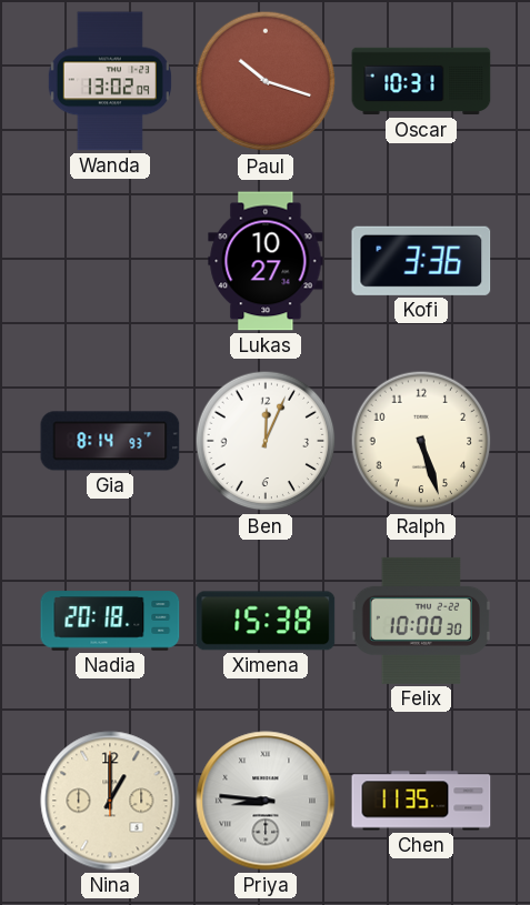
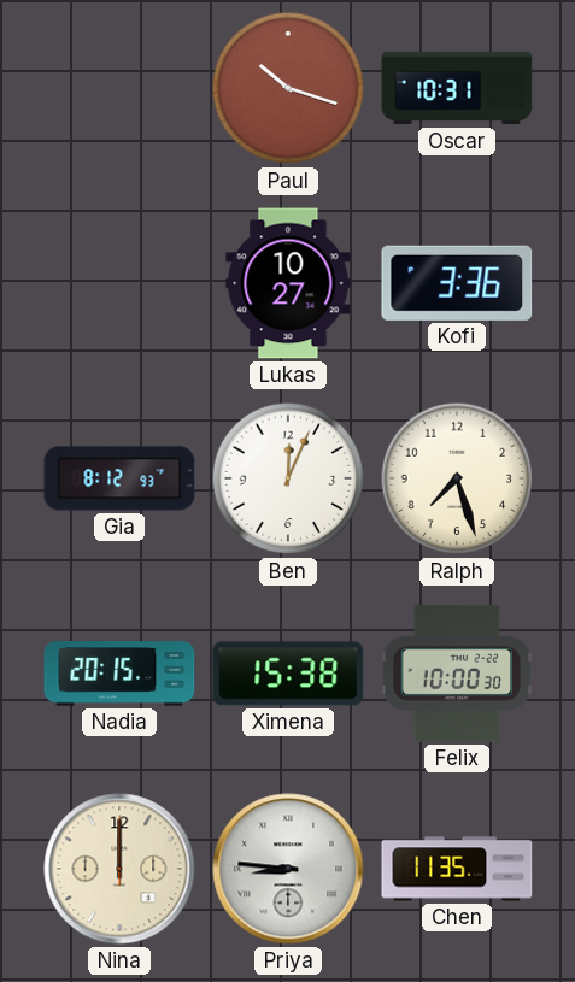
Wanda: 13:02 -> none
Gia: 8:14 -> 8:12
Ralph: 5:27 -> 7:27
Nadia: 20:18 -> 20:15
Nina: 1:00 -> 12:00
